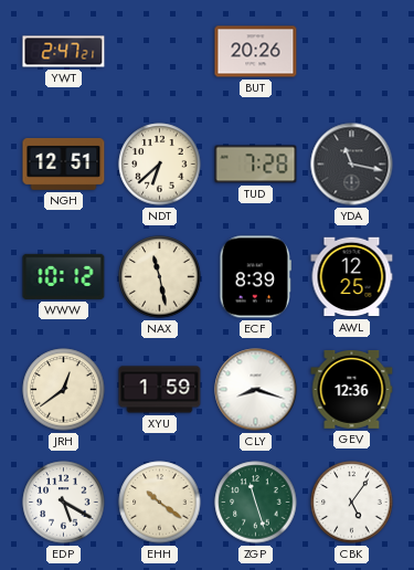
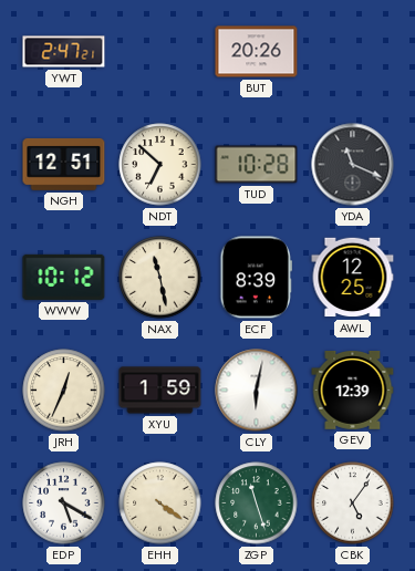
NDT: 6:38 -> 6:52
TUD: 7:28 -> 10:28
YDA: 11:17 -> 11:19
JRH: 12:39 -> 12:34
CLY: 8:18 -> 6:02
GEV: 12:36 -> 12:39
EHH: 10:21 -> 4:21
